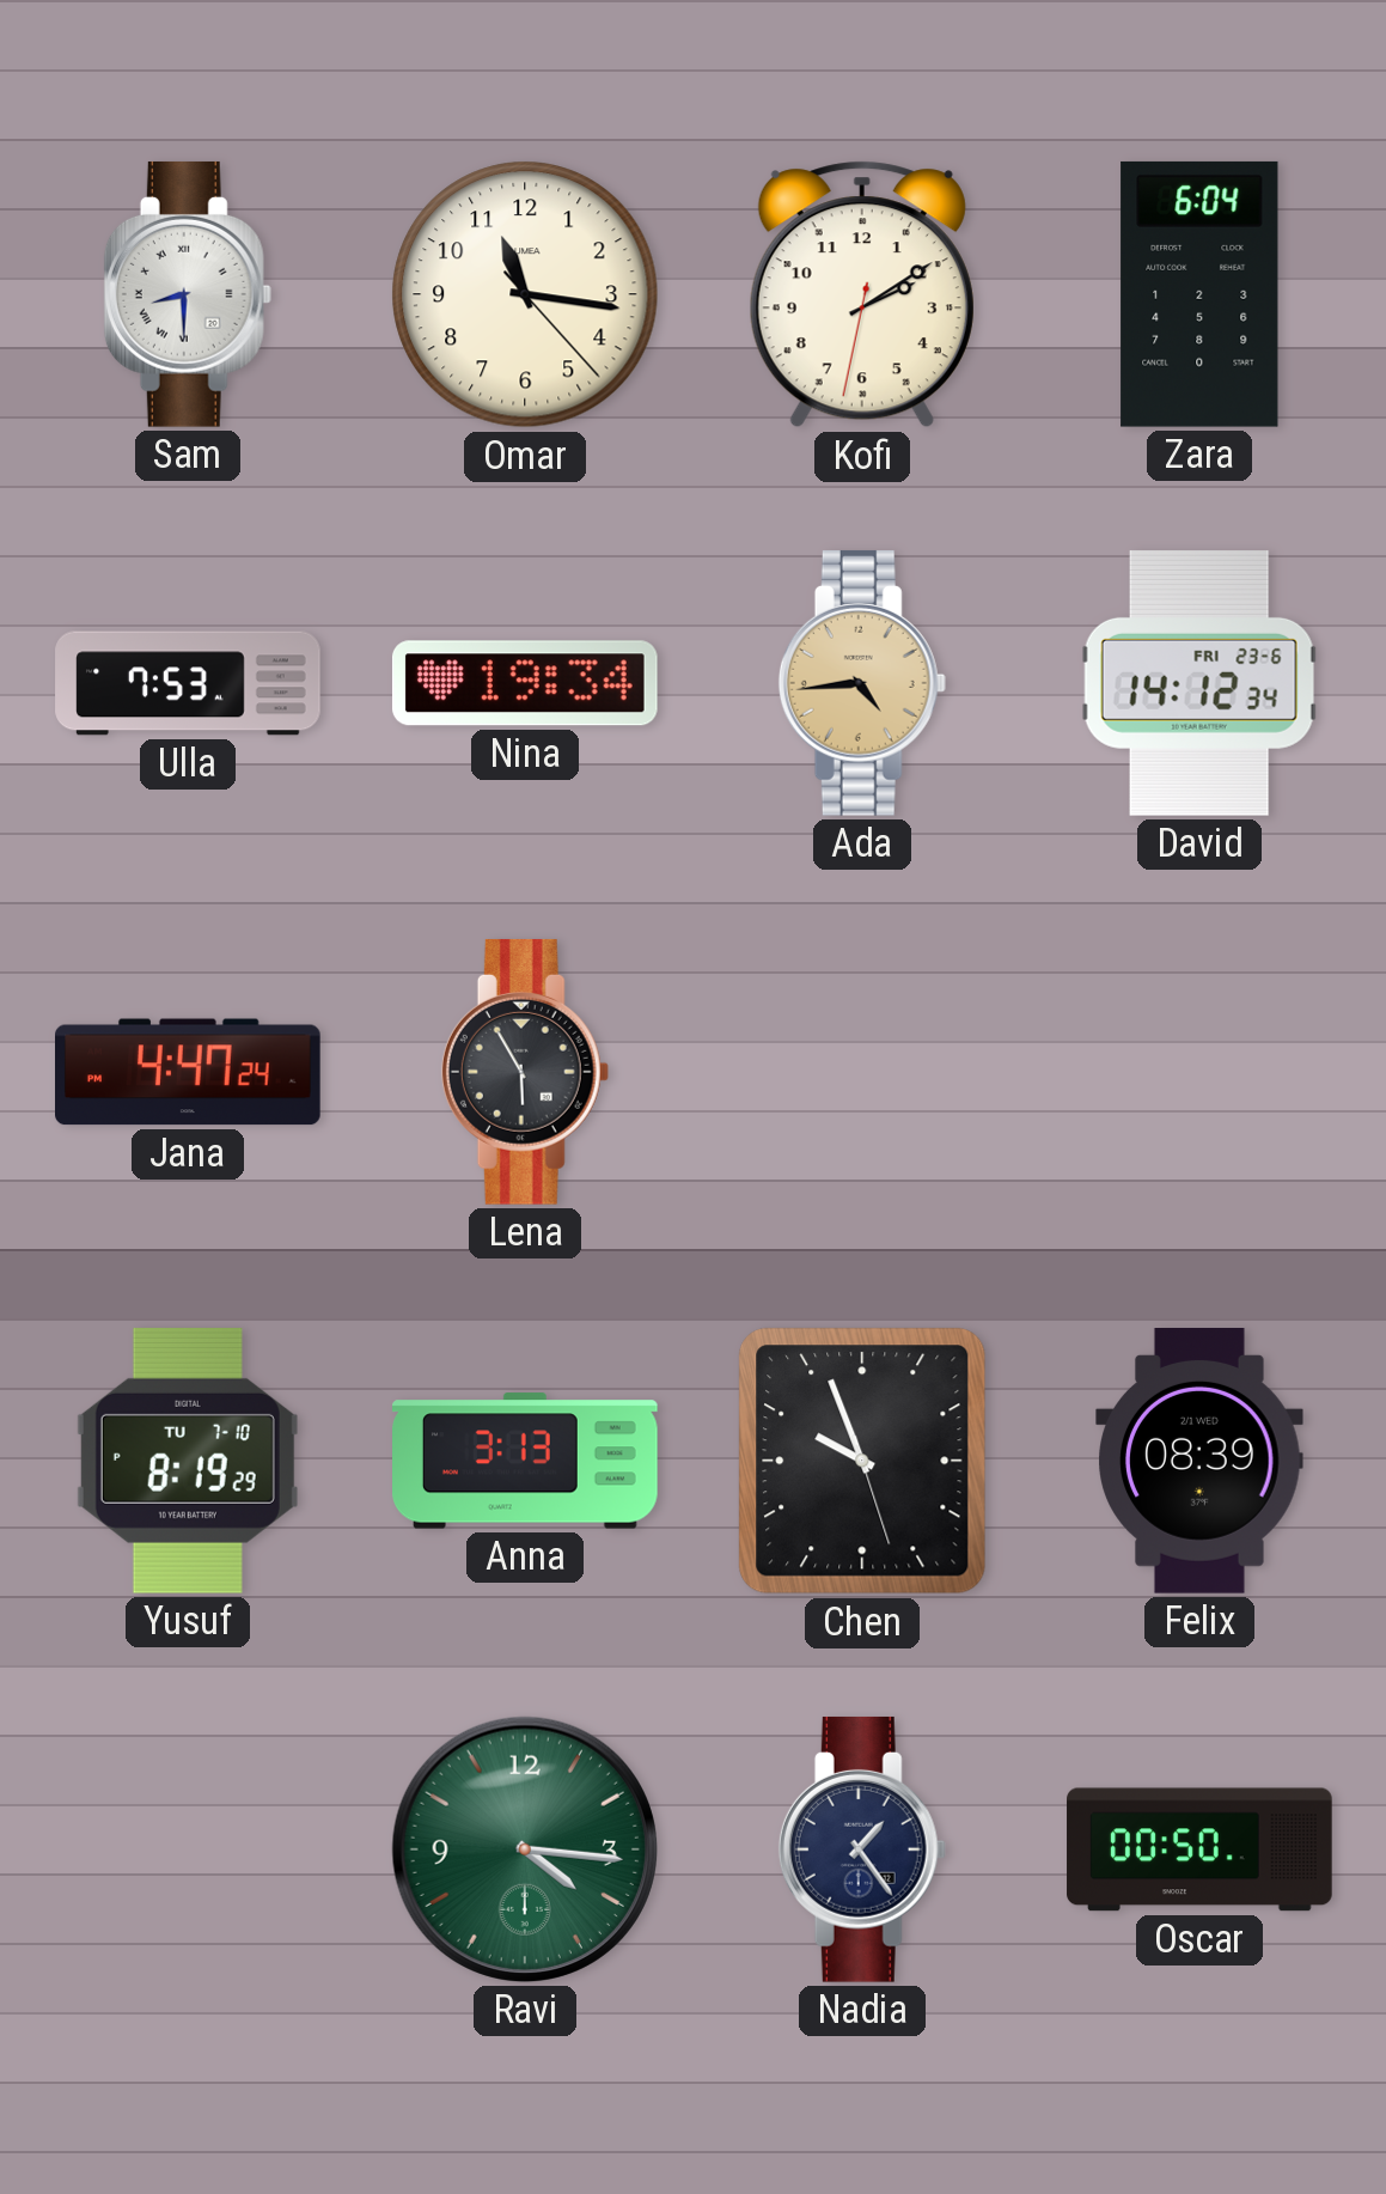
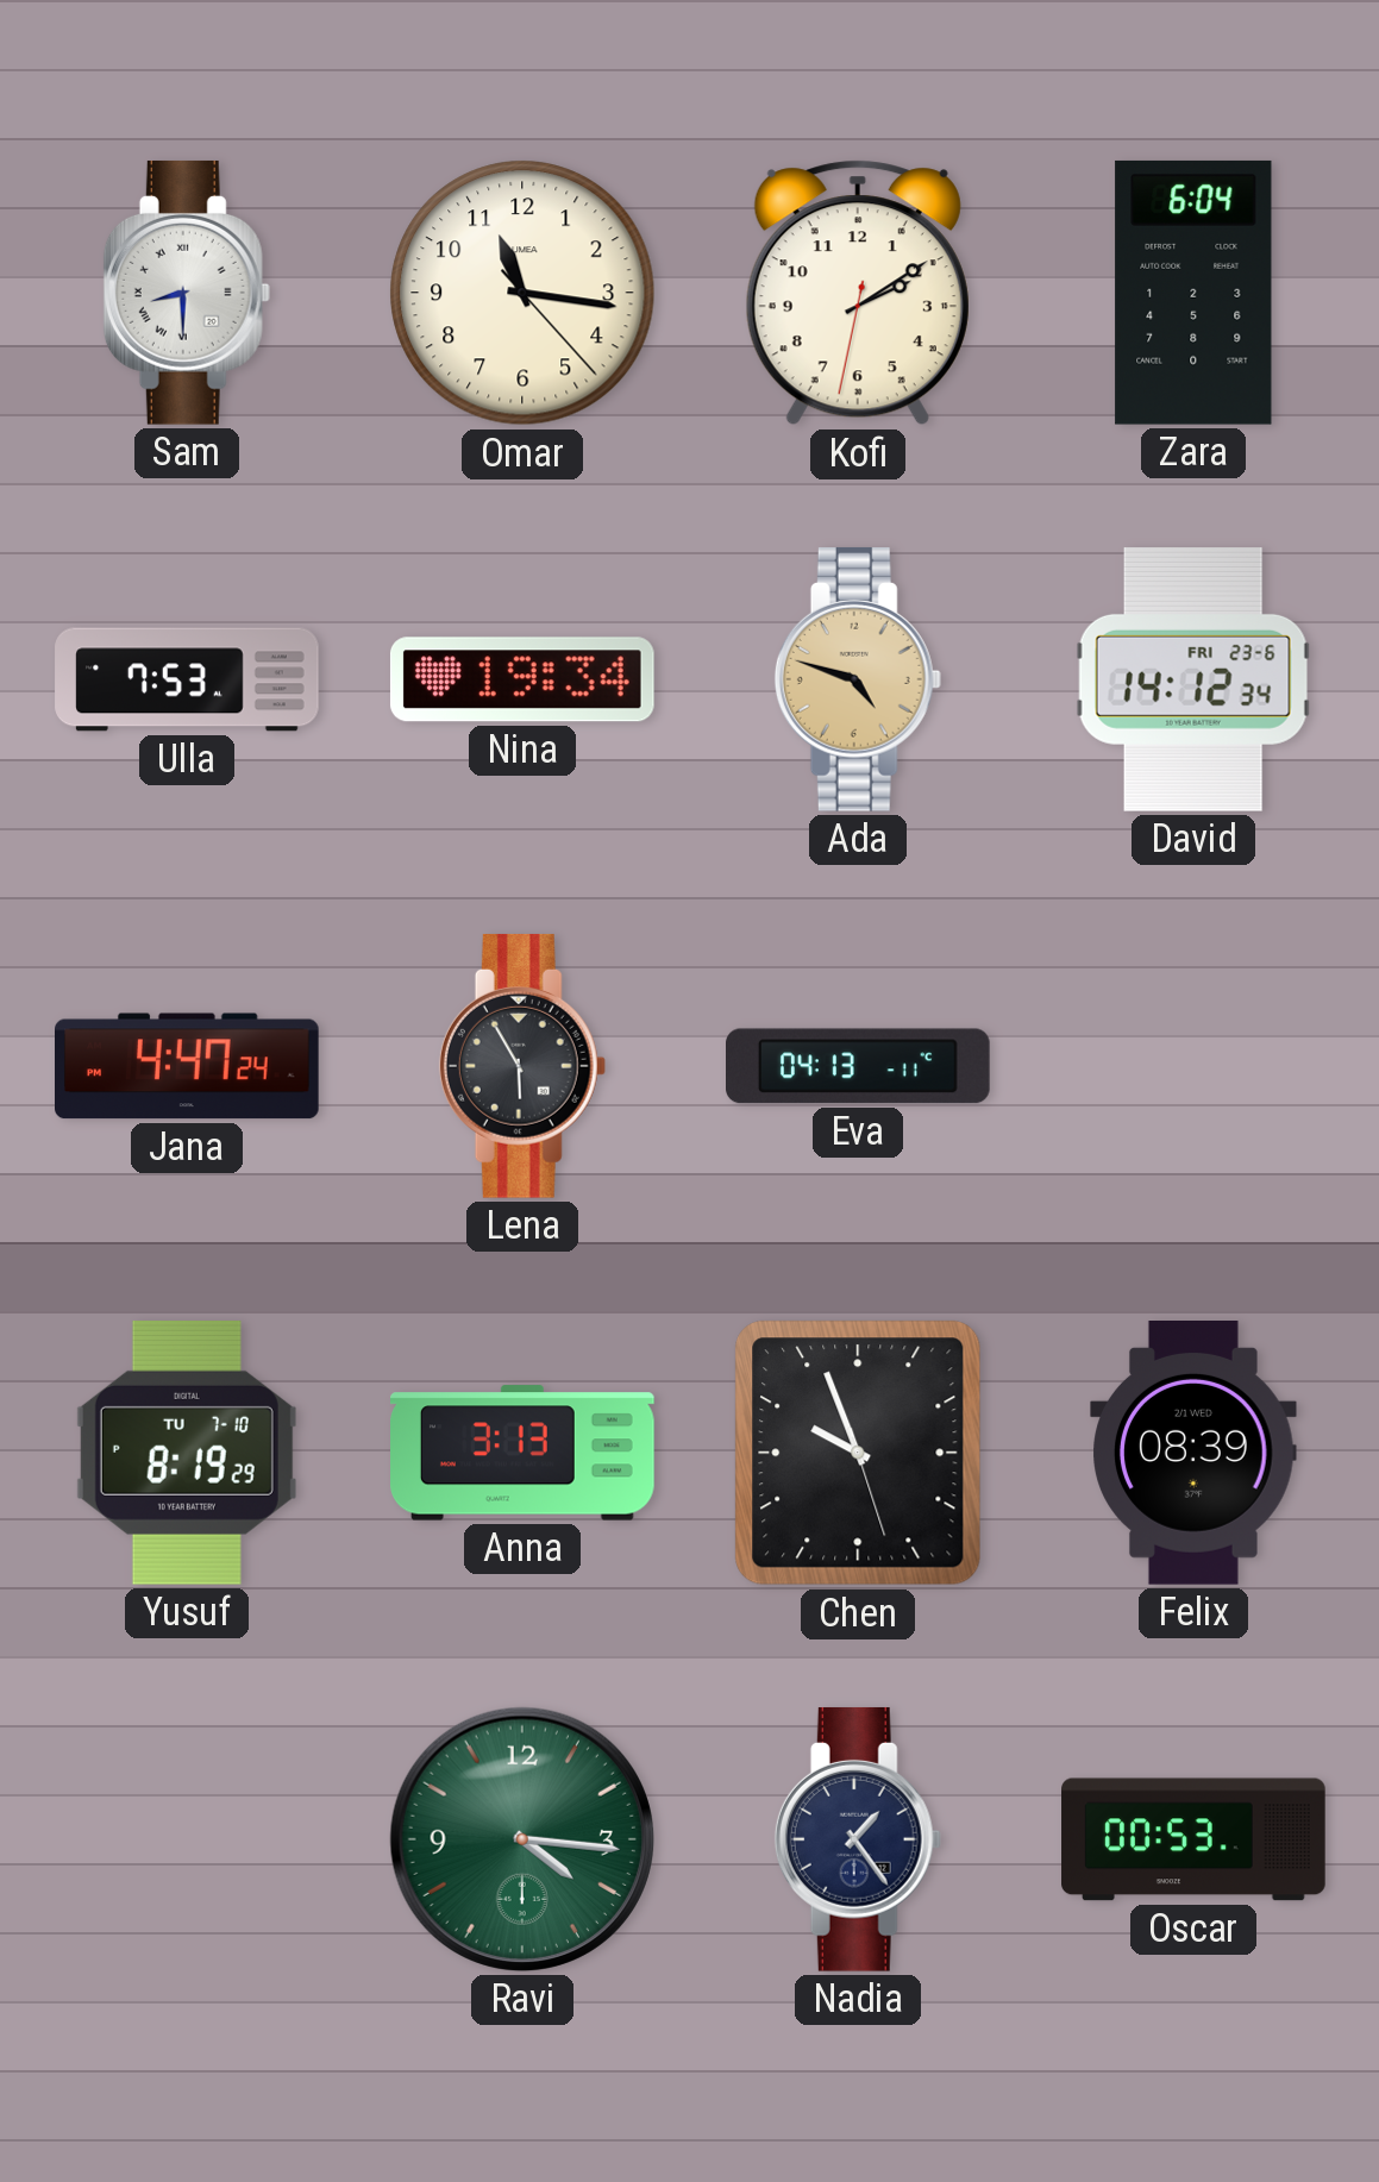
Ada: 4:44 -> 4:48
Eva: none -> 04:13
Oscar: 00:50 -> 00:53
